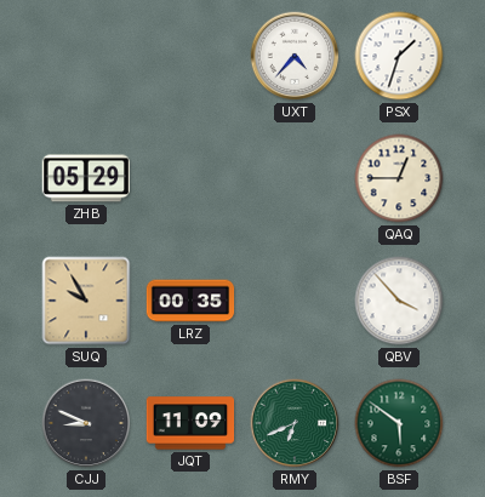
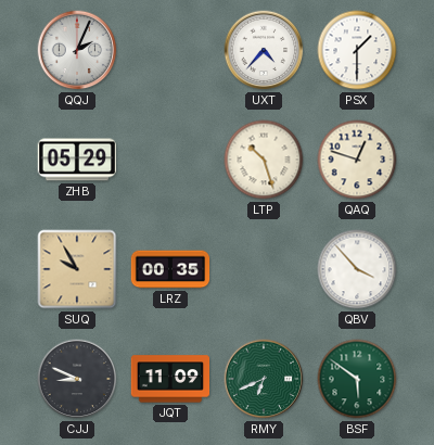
QQJ: none -> 2:04
PSX: 1:33 -> 1:30
LTP: none -> 10:27
QAQ: 12:45 -> 12:48
